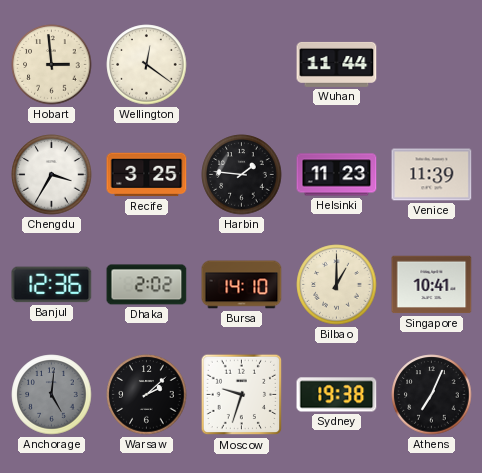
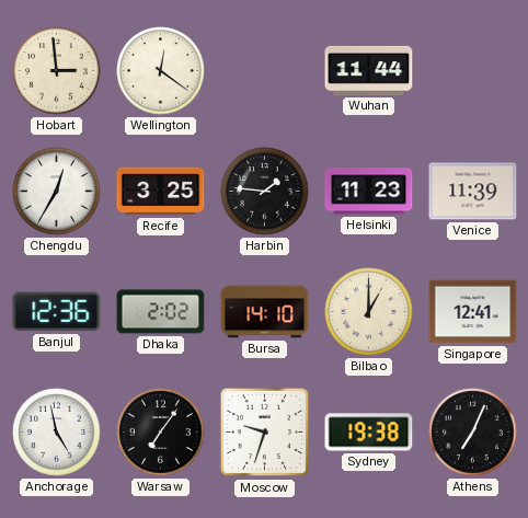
Chengdu: 3:35 -> 12:35
Singapore: 10:41 -> 12:41
Anchorage: 5:01 -> 4:58
Anchorage dial: grey -> white
Warsaw: 2:08 -> 7:06
